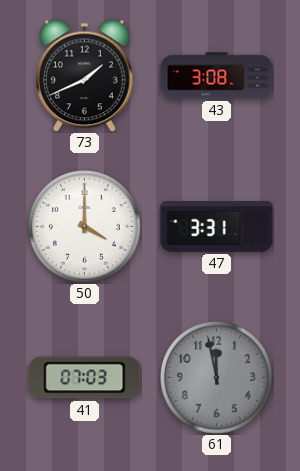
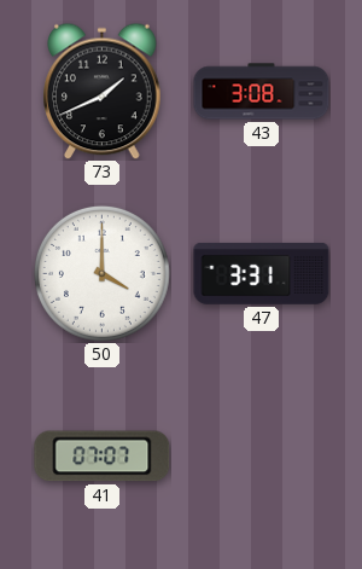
41: 07:03 -> 07:07
61: 11:58 -> none
